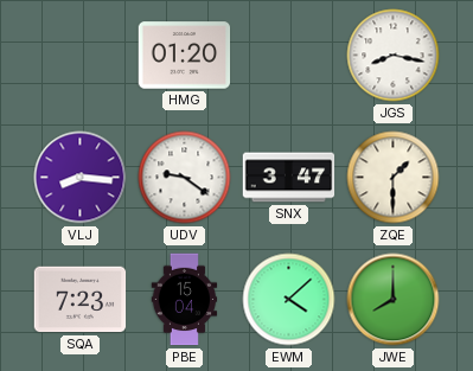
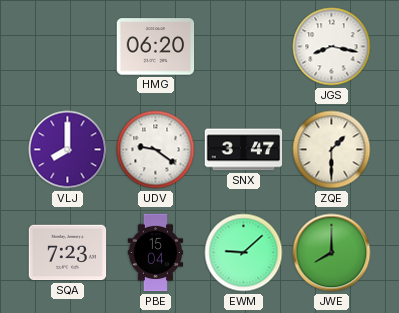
HMG: 01:20 -> 06:20
VLJ: 8:16 -> 8:00
EWM: 4:08 -> 9:08
